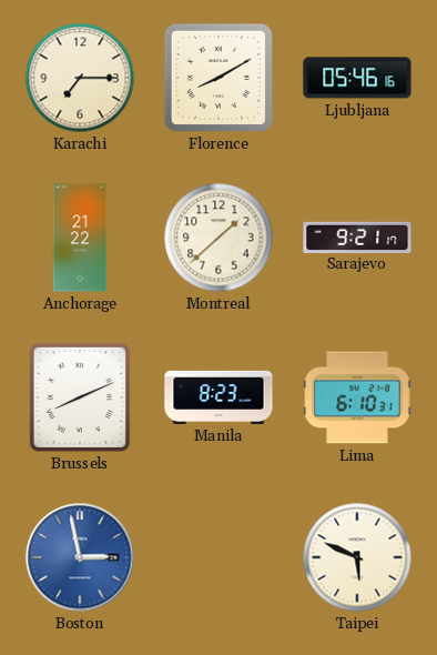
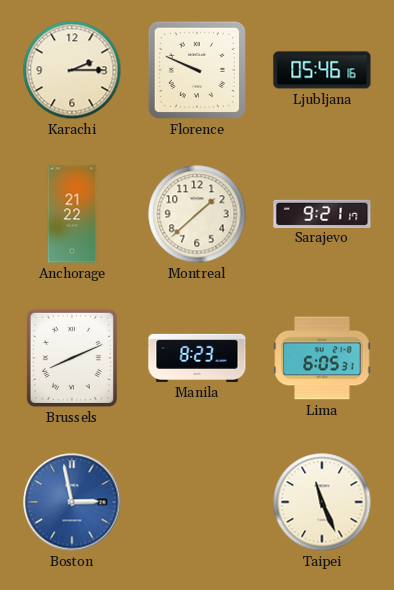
Karachi: 7:15 -> 2:15
Florence: 8:10 -> 9:49
Lima: 6:10 -> 6:05
Taipei: 5:49 -> 11:26
